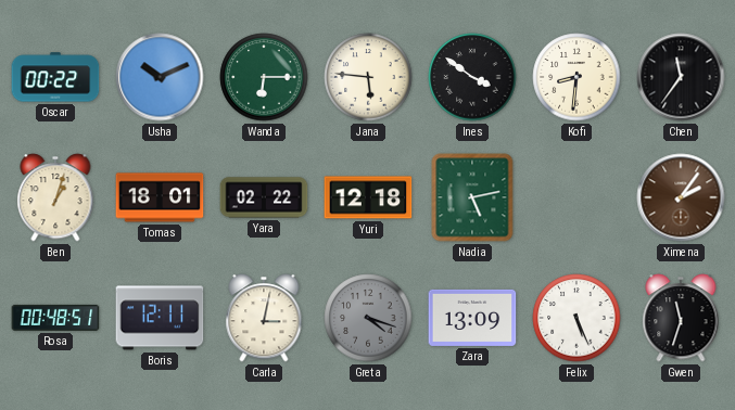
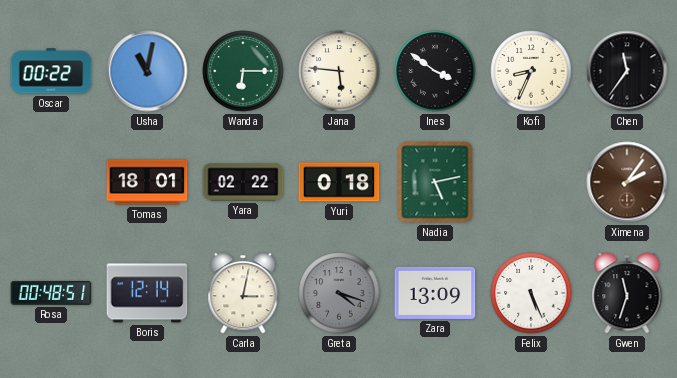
Usha: 10:11 -> 11:02
Kofi: 8:31 -> 8:34
Ben: 1:03 -> none
Yuri: 12:18 -> 0:18
Boris: 12:11 -> 12:14
